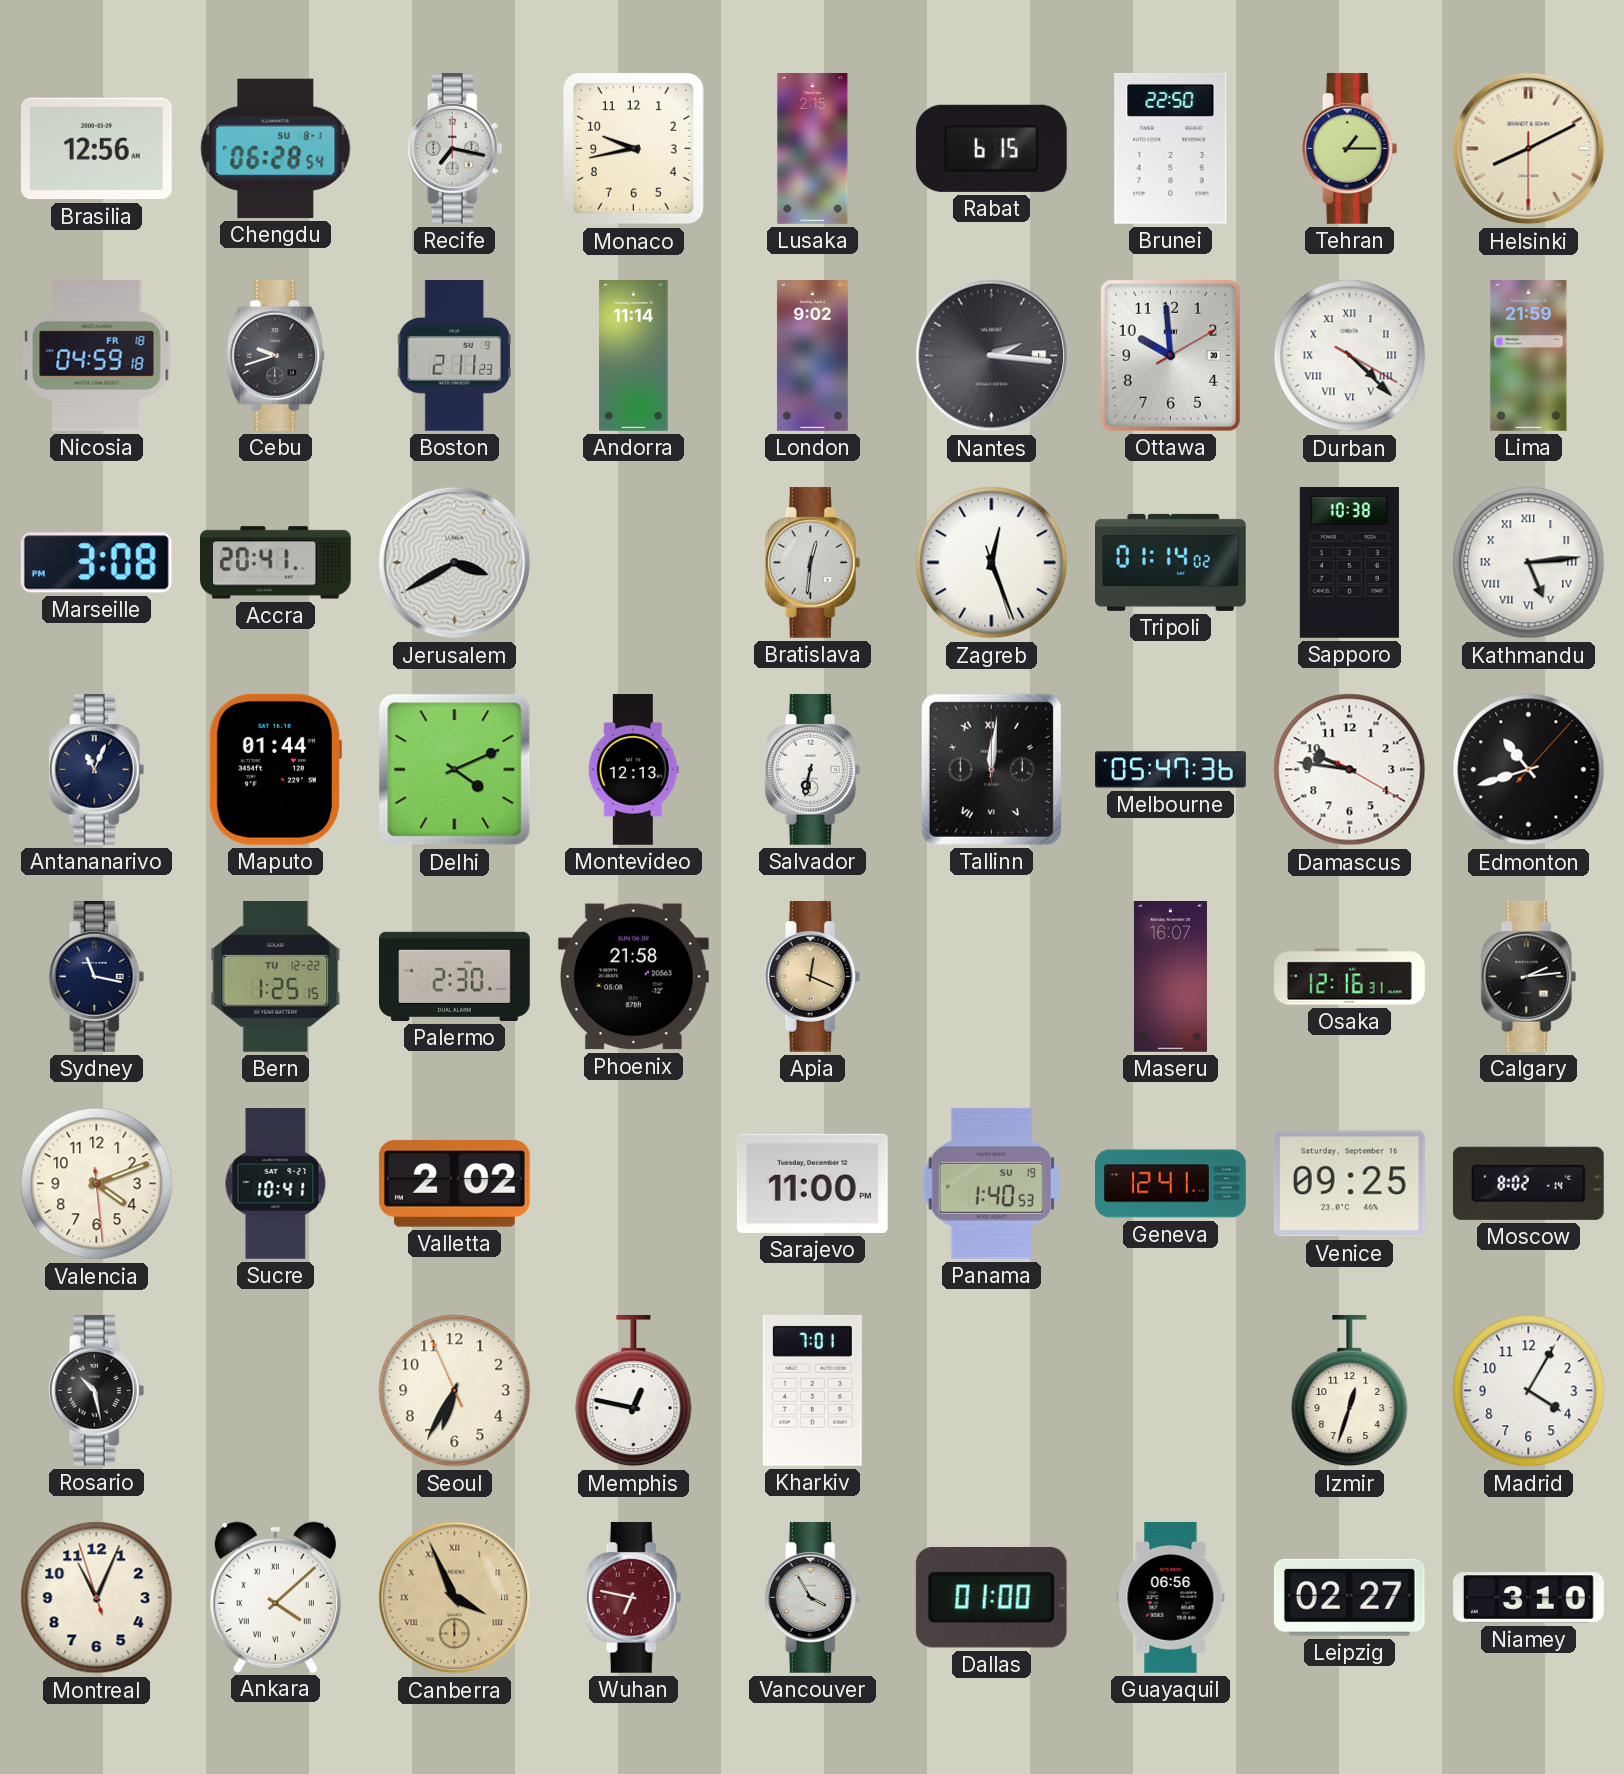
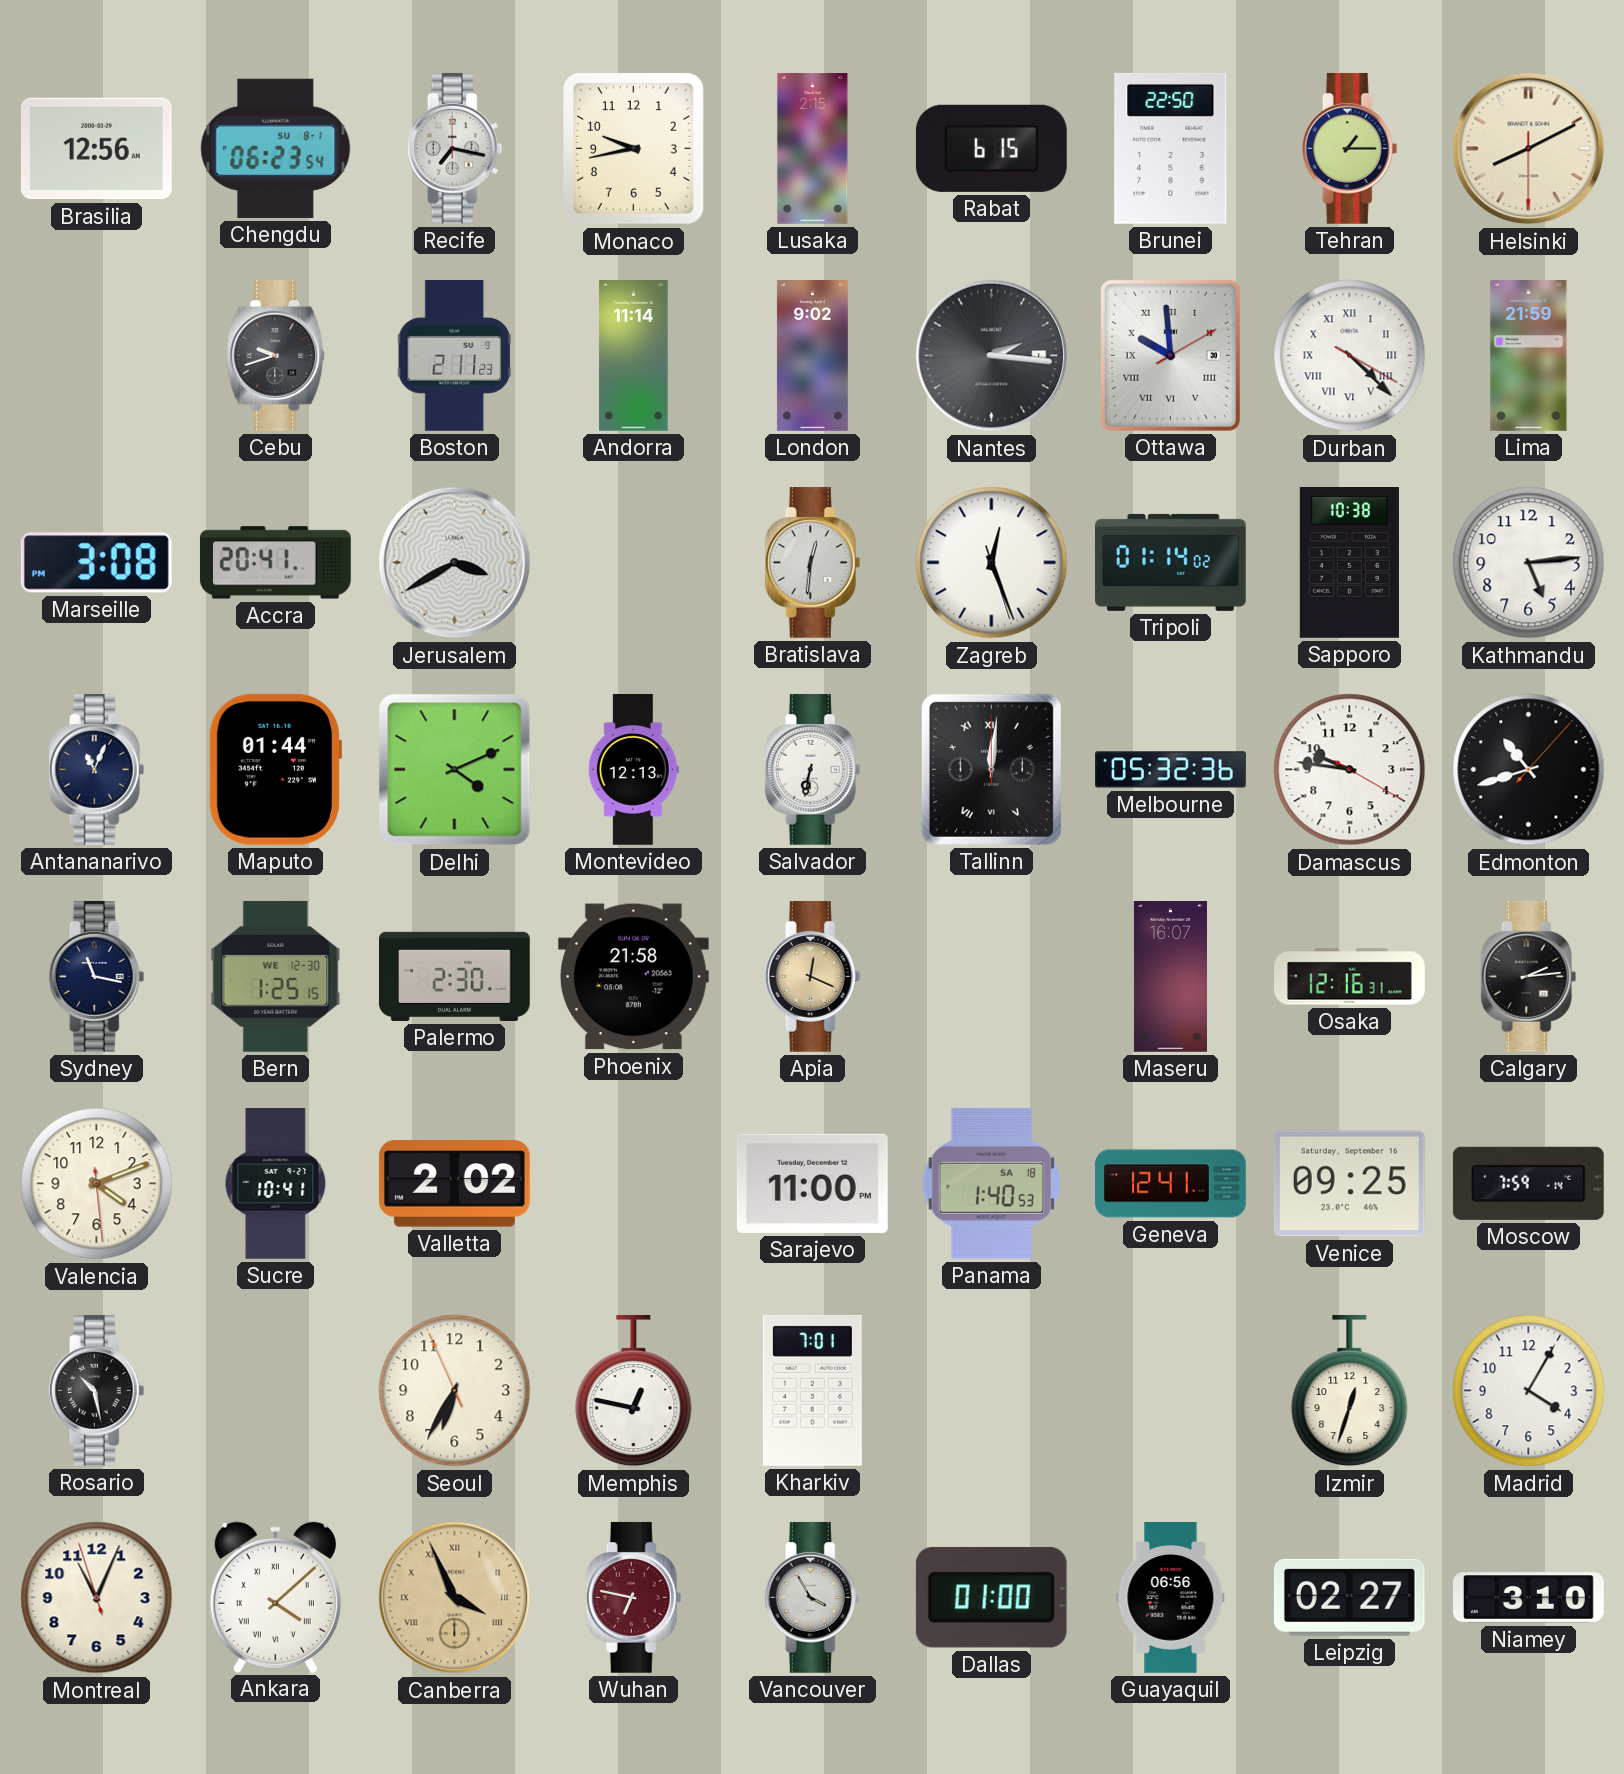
Chengdu: 06:28 -> 06:23
Nicosia: 04:59 -> none
Ottawa numerals: Arabic -> Roman
Kathmandu numerals: Roman -> Arabic
Melbourne: 05:47 -> 05:32
Bern date: TU 12-22 -> WE 12-30
Panama date: SU 19 -> SA 18
Moscow: 8:02 -> 7:59
